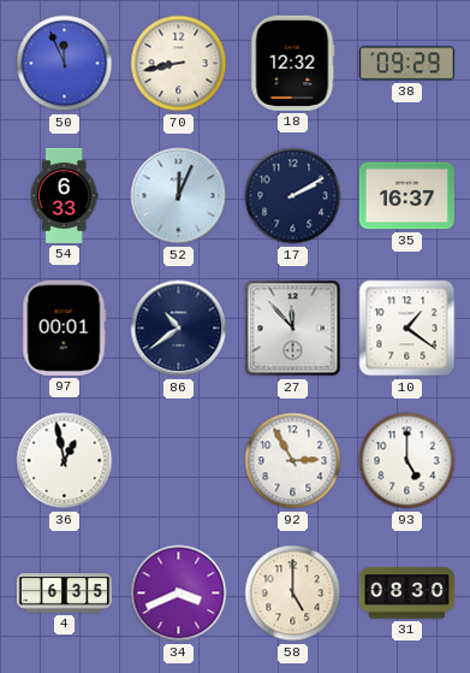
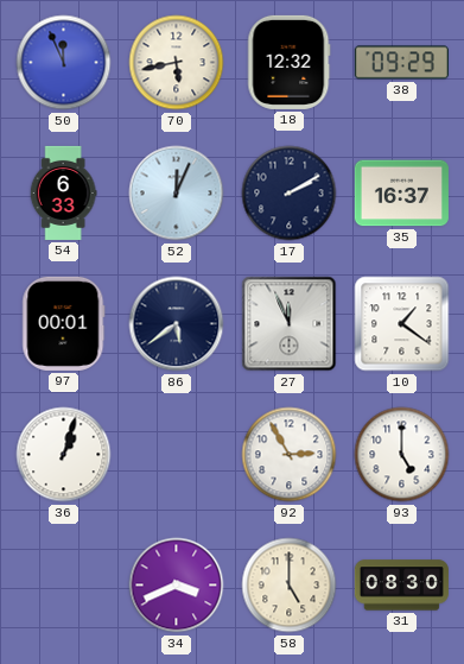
70: 8:43 -> 5:43
86: 10:39 -> 5:39
27: 11:53 -> 11:56
36: 12:58 -> 1:03
4: 6:35 -> none
